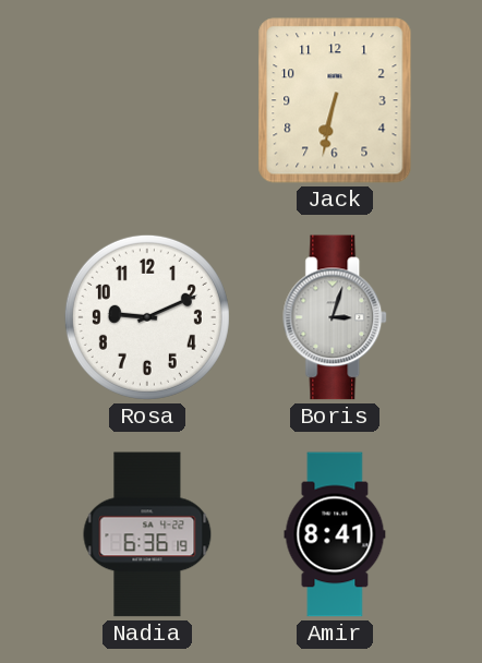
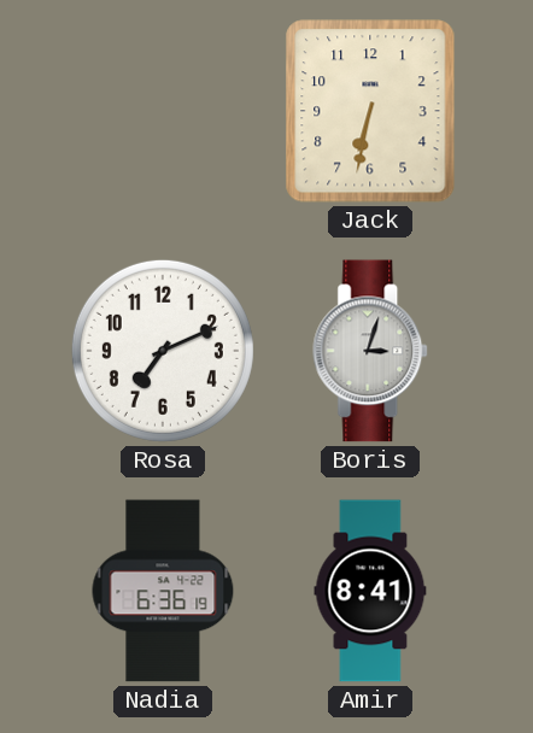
Rosa: 9:11 -> 7:11
